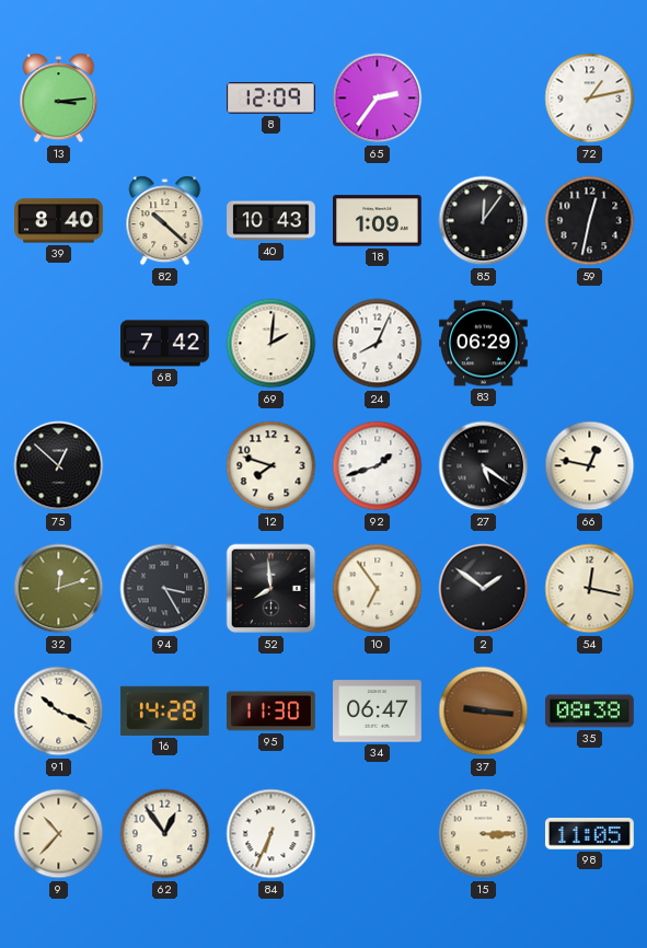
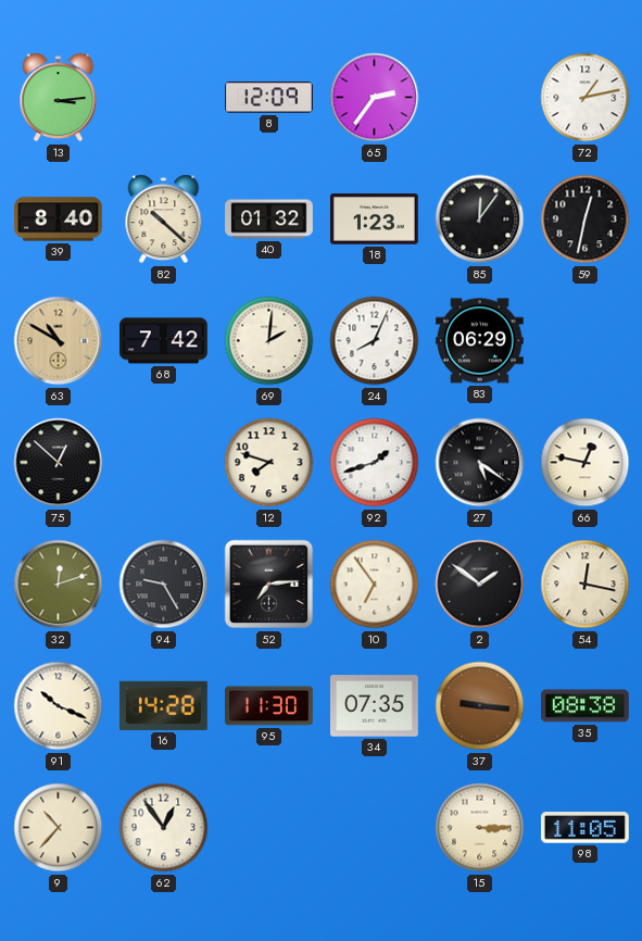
40: 10:43 -> 01:32
18: 1:09 -> 1:23
63: none -> 10:50
94: 3:25 -> 9:25
52: 7:59 -> 7:14
34: 06:47 -> 07:35
84: 6:34 -> none
